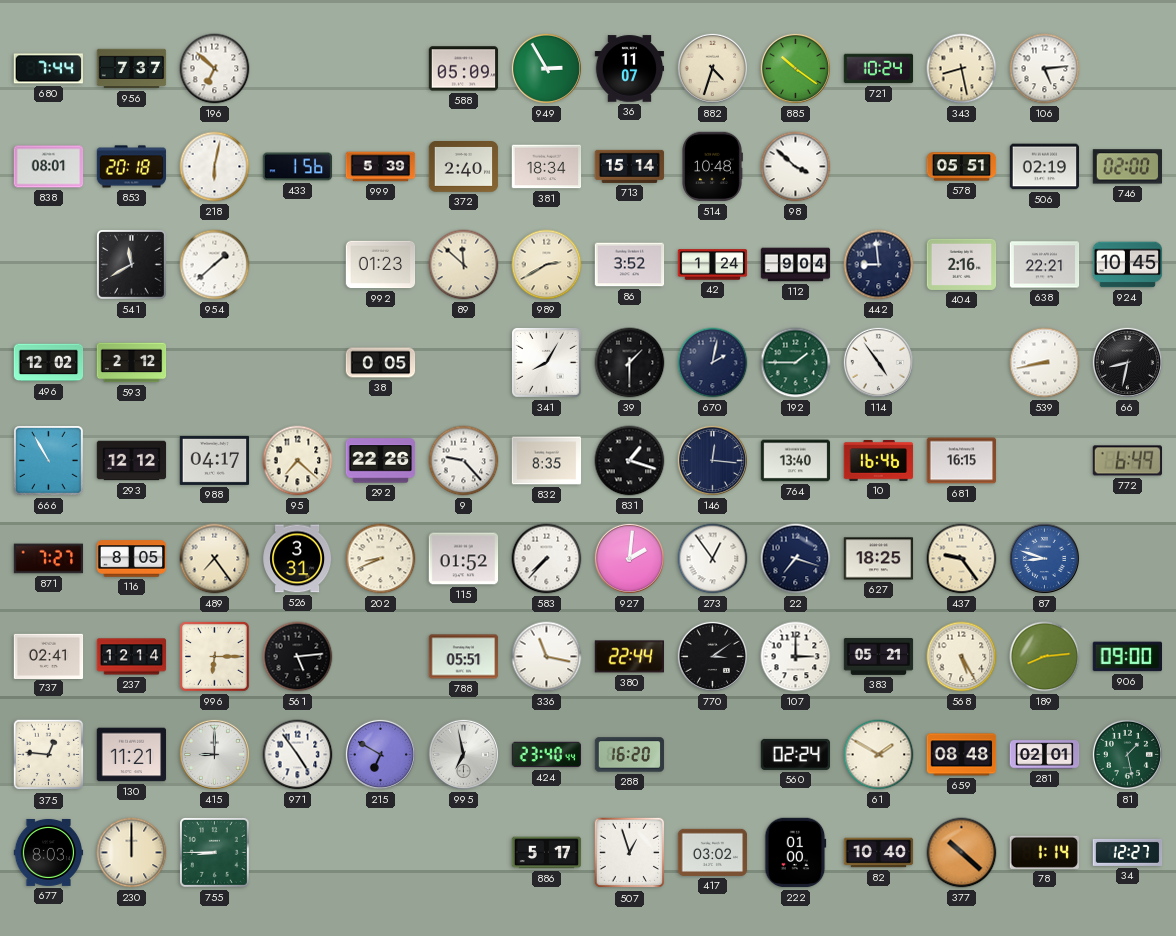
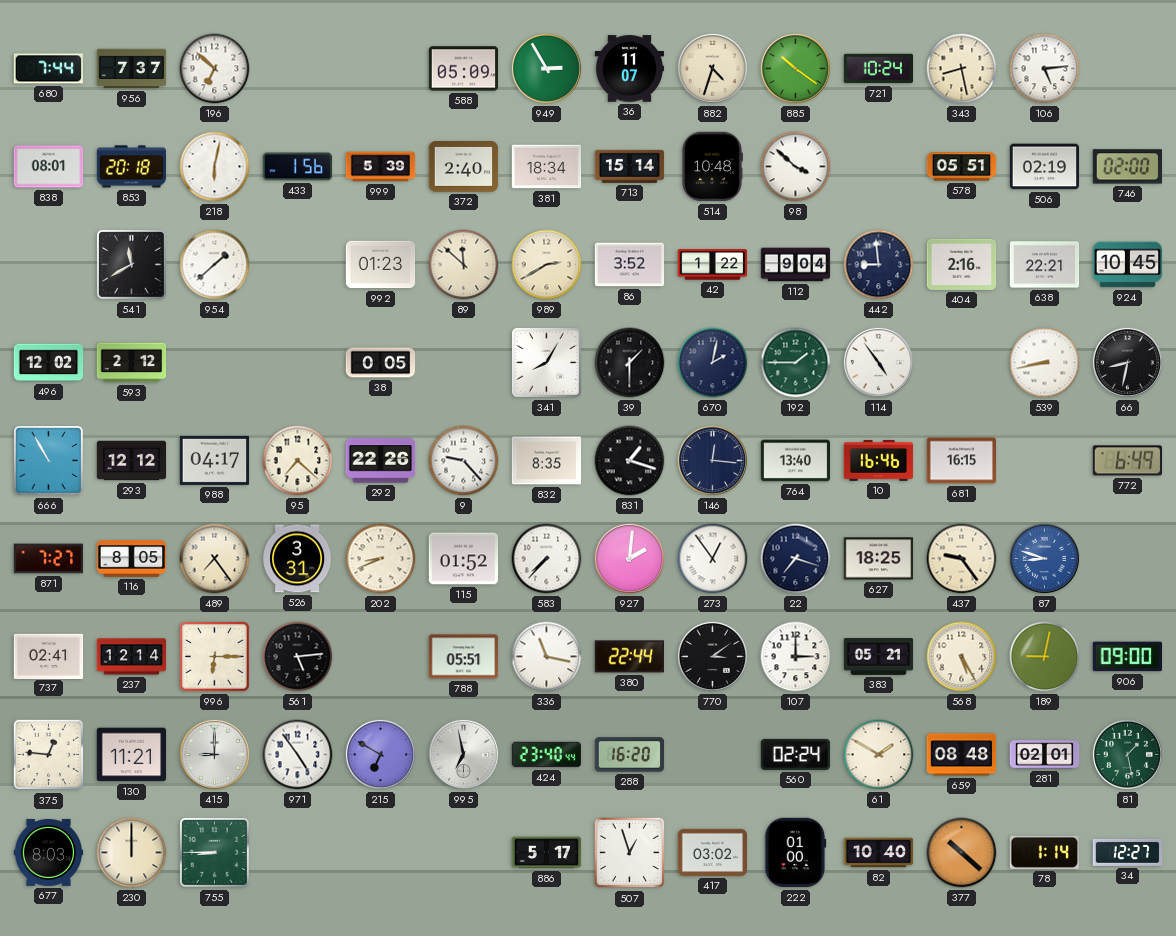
42: 1:24 -> 1:22
189: 8:14 -> 9:02
